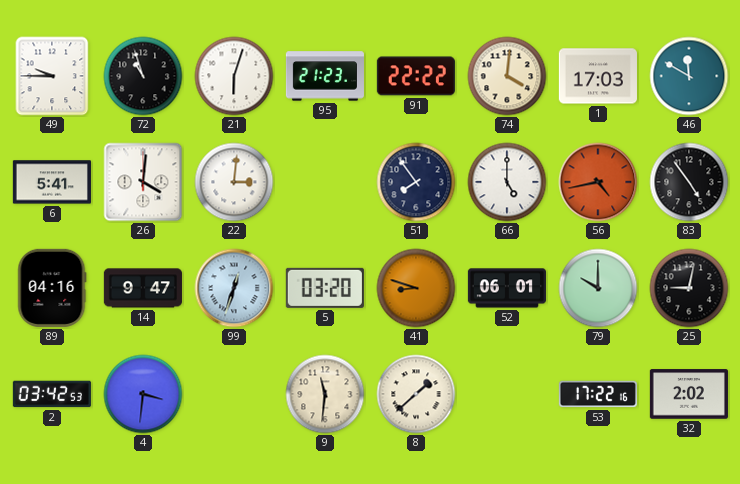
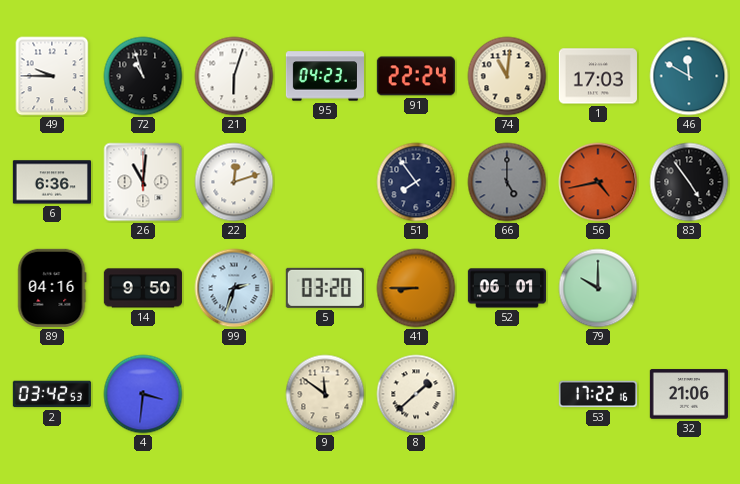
95: 21:23 -> 04:23
91: 22:22 -> 22:24
74: 4:01 -> 11:01
6: 5:41 -> 6:36
26: 4:01 -> 11:01
22: 3:01 -> 12:12
66 dial: white -> grey
14: 9:47 -> 9:50
99: 12:33 -> 2:33
41: 8:48 -> 8:45
25: 9:02 -> none
9: 11:31 -> 11:51
32: 2:02 -> 21:06
